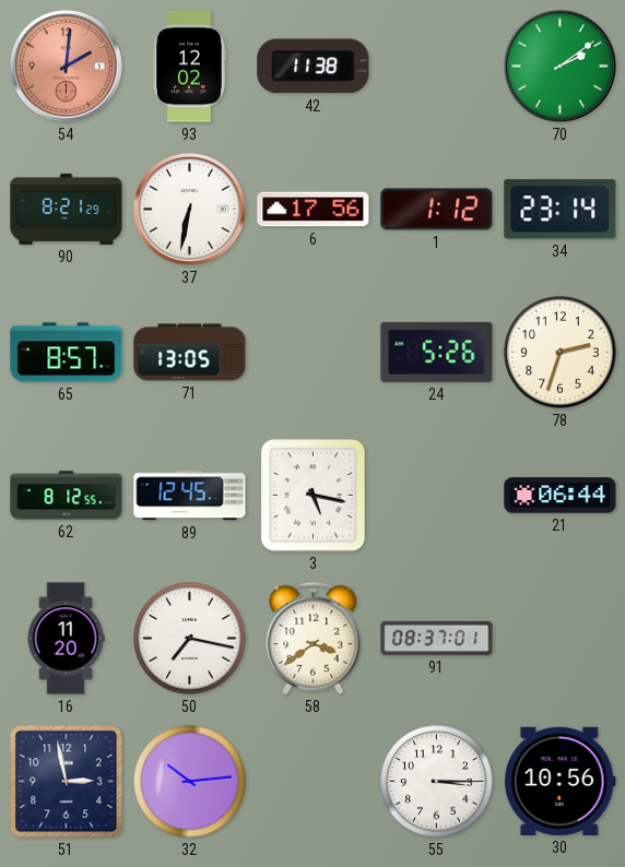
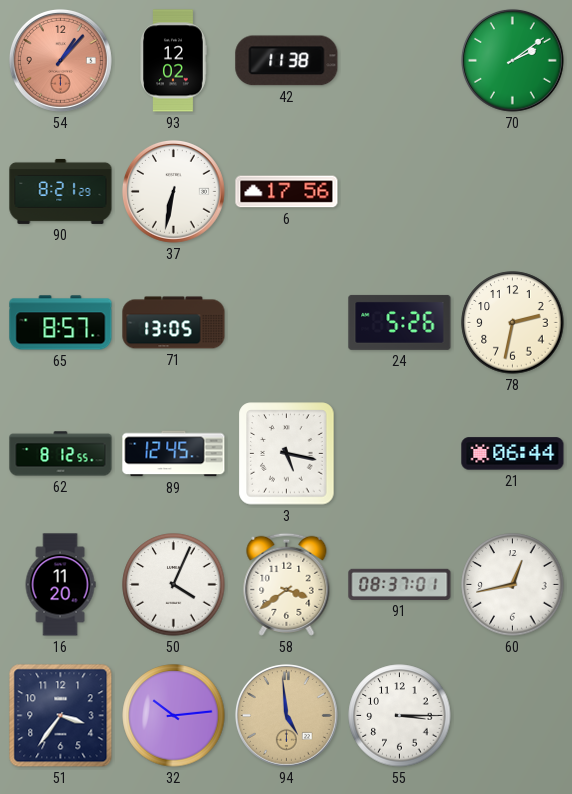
54: 2:01 -> 1:07
1: 1:12 -> none
34: 23:14 -> none
78: 2:33 -> 2:32
50: 7:17 -> 4:04
60: none -> 12:43
51: 2:58 -> 3:36
94: none -> 4:59
30: 10:56 -> none
